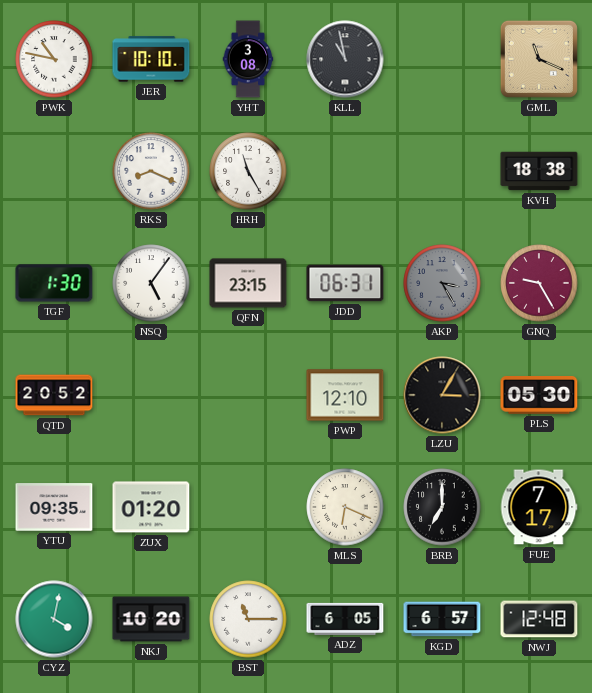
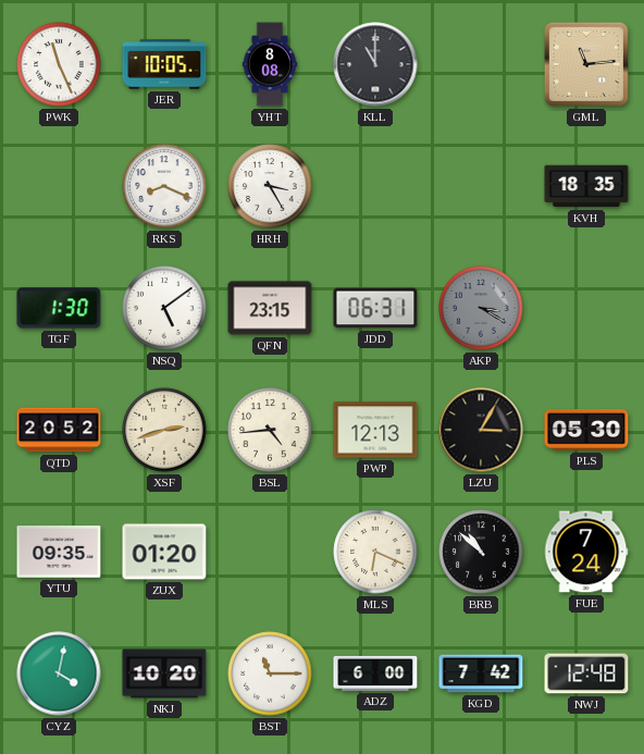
PWK: 10:47 -> 11:26
JER: 10:10 -> 10:05
YHT: 3:08 -> 8:08
KLL: 10:58 -> 11:00
GML: 11:19 -> 11:14
HRH: 11:25 -> 3:25
KVH: 18:38 -> 18:35
NSQ: 5:06 -> 5:09
AKP: 3:25 -> 3:20
GNQ: 9:25 -> none
XSF: none -> 2:42
BSL: none -> 4:44
PWP: 12:10 -> 12:13
BRB: 7:00 -> 10:52
FUE: 7:17 -> 7:24
ADZ: 6:05 -> 6:00
KGD: 6:57 -> 7:42
